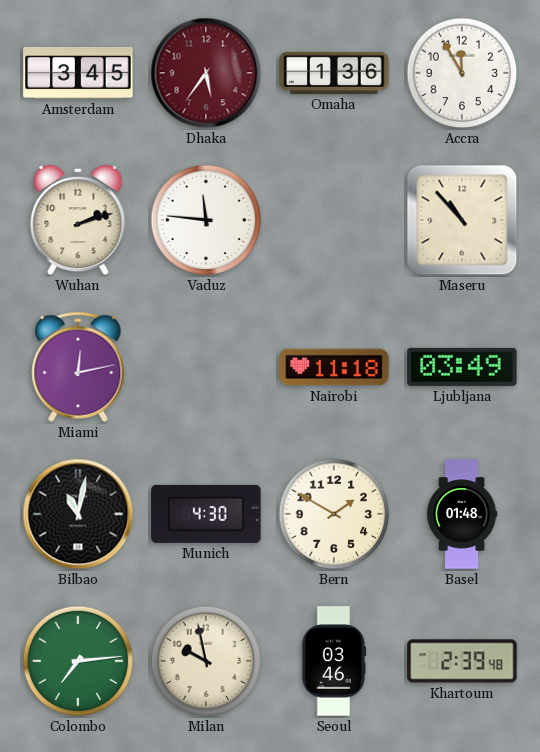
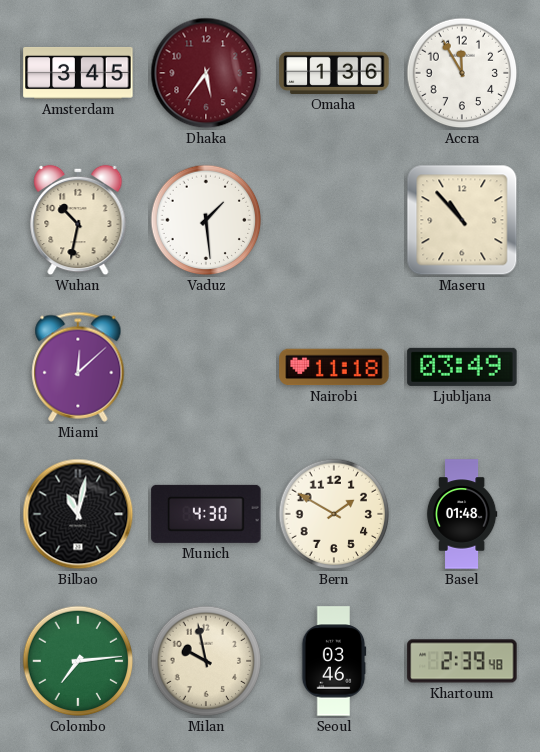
Wuhan: 2:12 -> 10:32
Vaduz: 11:46 -> 1:29
Miami: 12:13 -> 12:08
